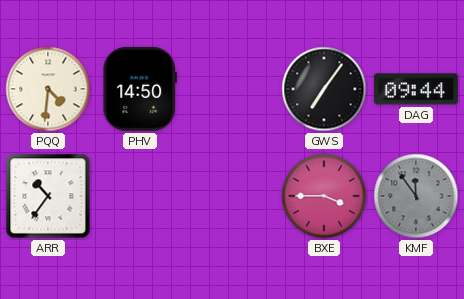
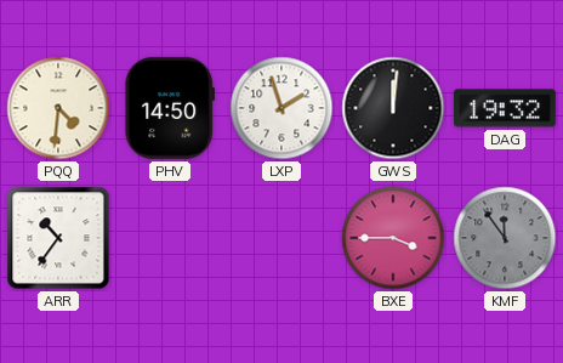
LXP: none -> 1:57
GWS: 7:06 -> 12:01
DAG: 09:44 -> 19:32
